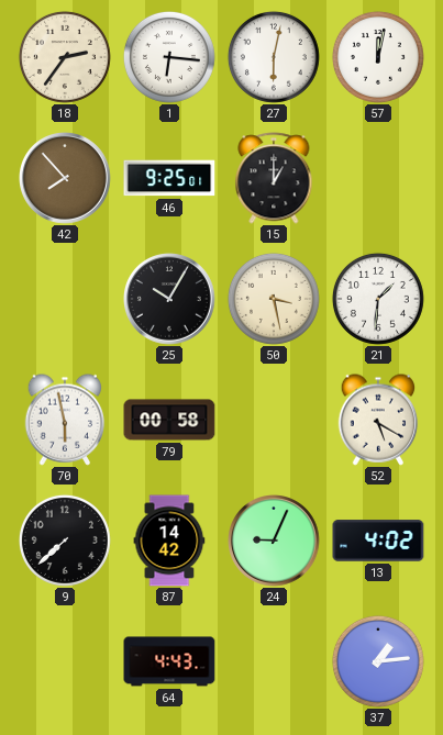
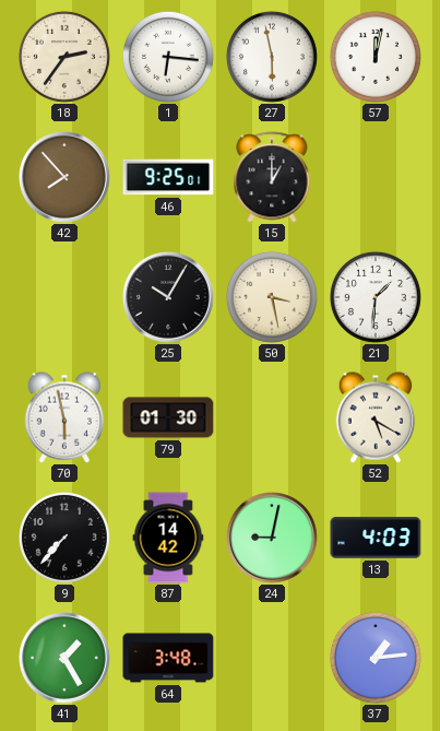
27: 6:02 -> 5:58
79: 00:58 -> 01:30
9: 7:38 -> 7:37
24: 9:04 -> 9:02
13: 4:02 -> 4:03
41: none -> 1:25
64: 4:43 -> 3:48
